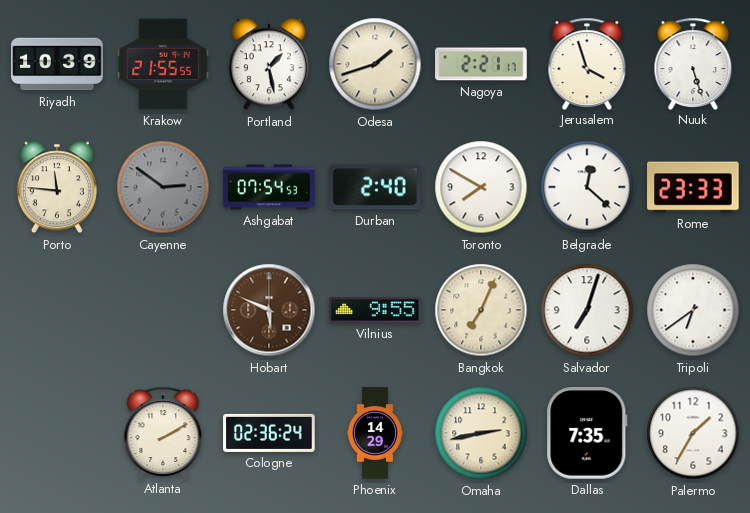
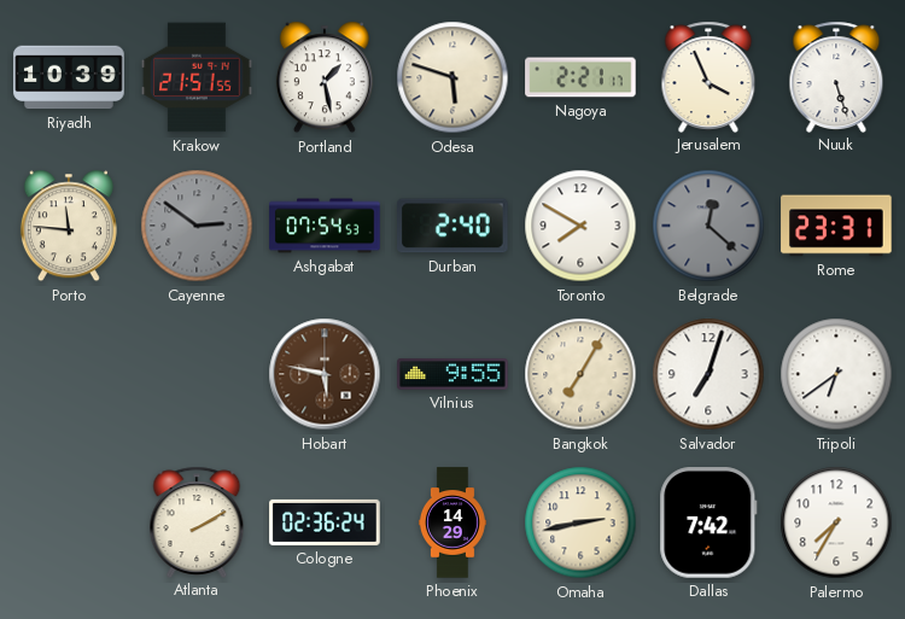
Krakow: 21:55 -> 21:51
Odesa: 1:42 -> 5:48
Jerusalem: 3:57 -> 3:56
Belgrade dial: white -> grey
Rome: 23:33 -> 23:31
Hobart: 5:49 -> 5:47
Bangkok: 7:04 -> 7:05
Dallas: 7:35 -> 7:42
Palermo: 1:35 -> 7:35
